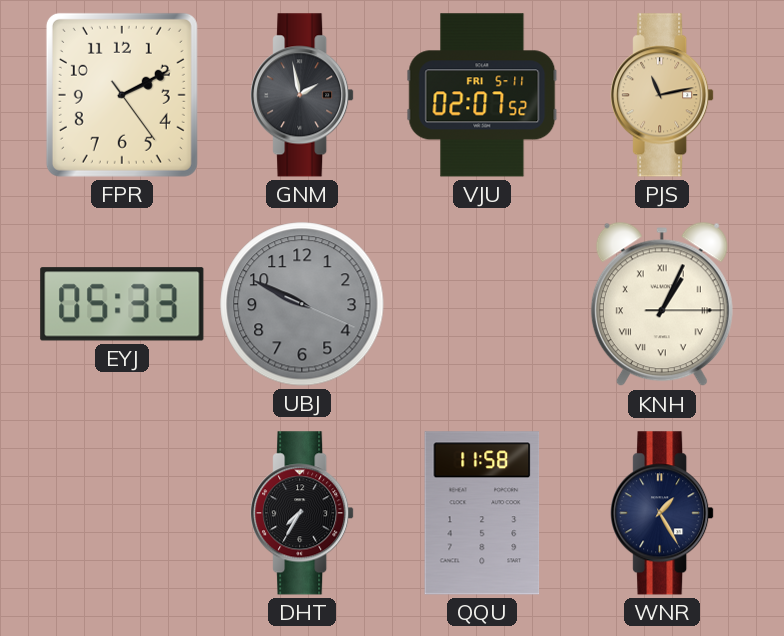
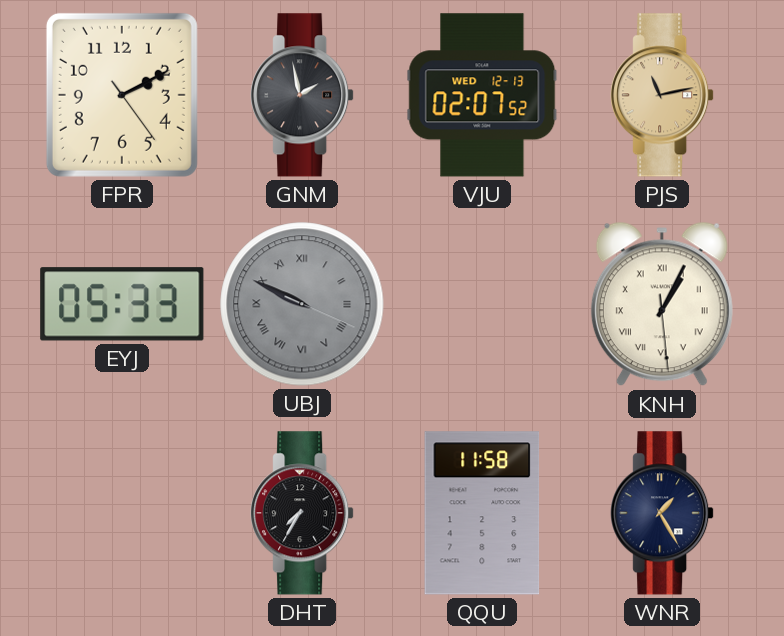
VJU date: FRI 5-11 -> WED 12-13
UBJ numerals: Arabic -> Roman
KNH: 1:04:15 -> 1:04:29
